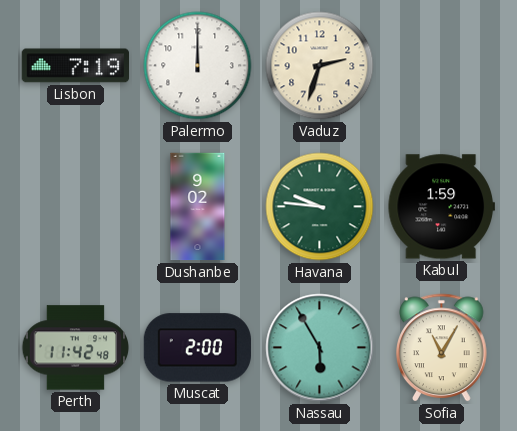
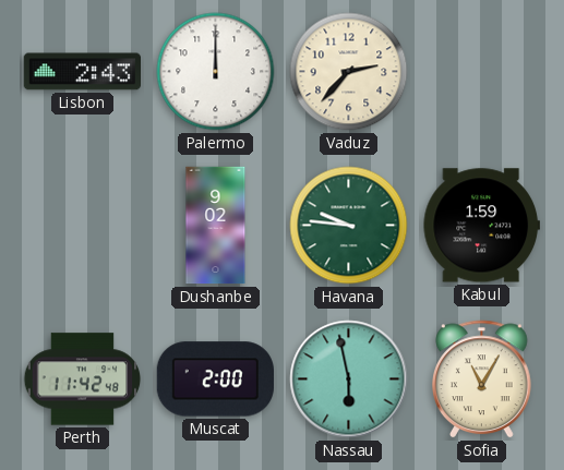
Lisbon: 7:19 -> 2:43
Vaduz: 2:33 -> 2:37
Nassau: 5:55 -> 5:58
